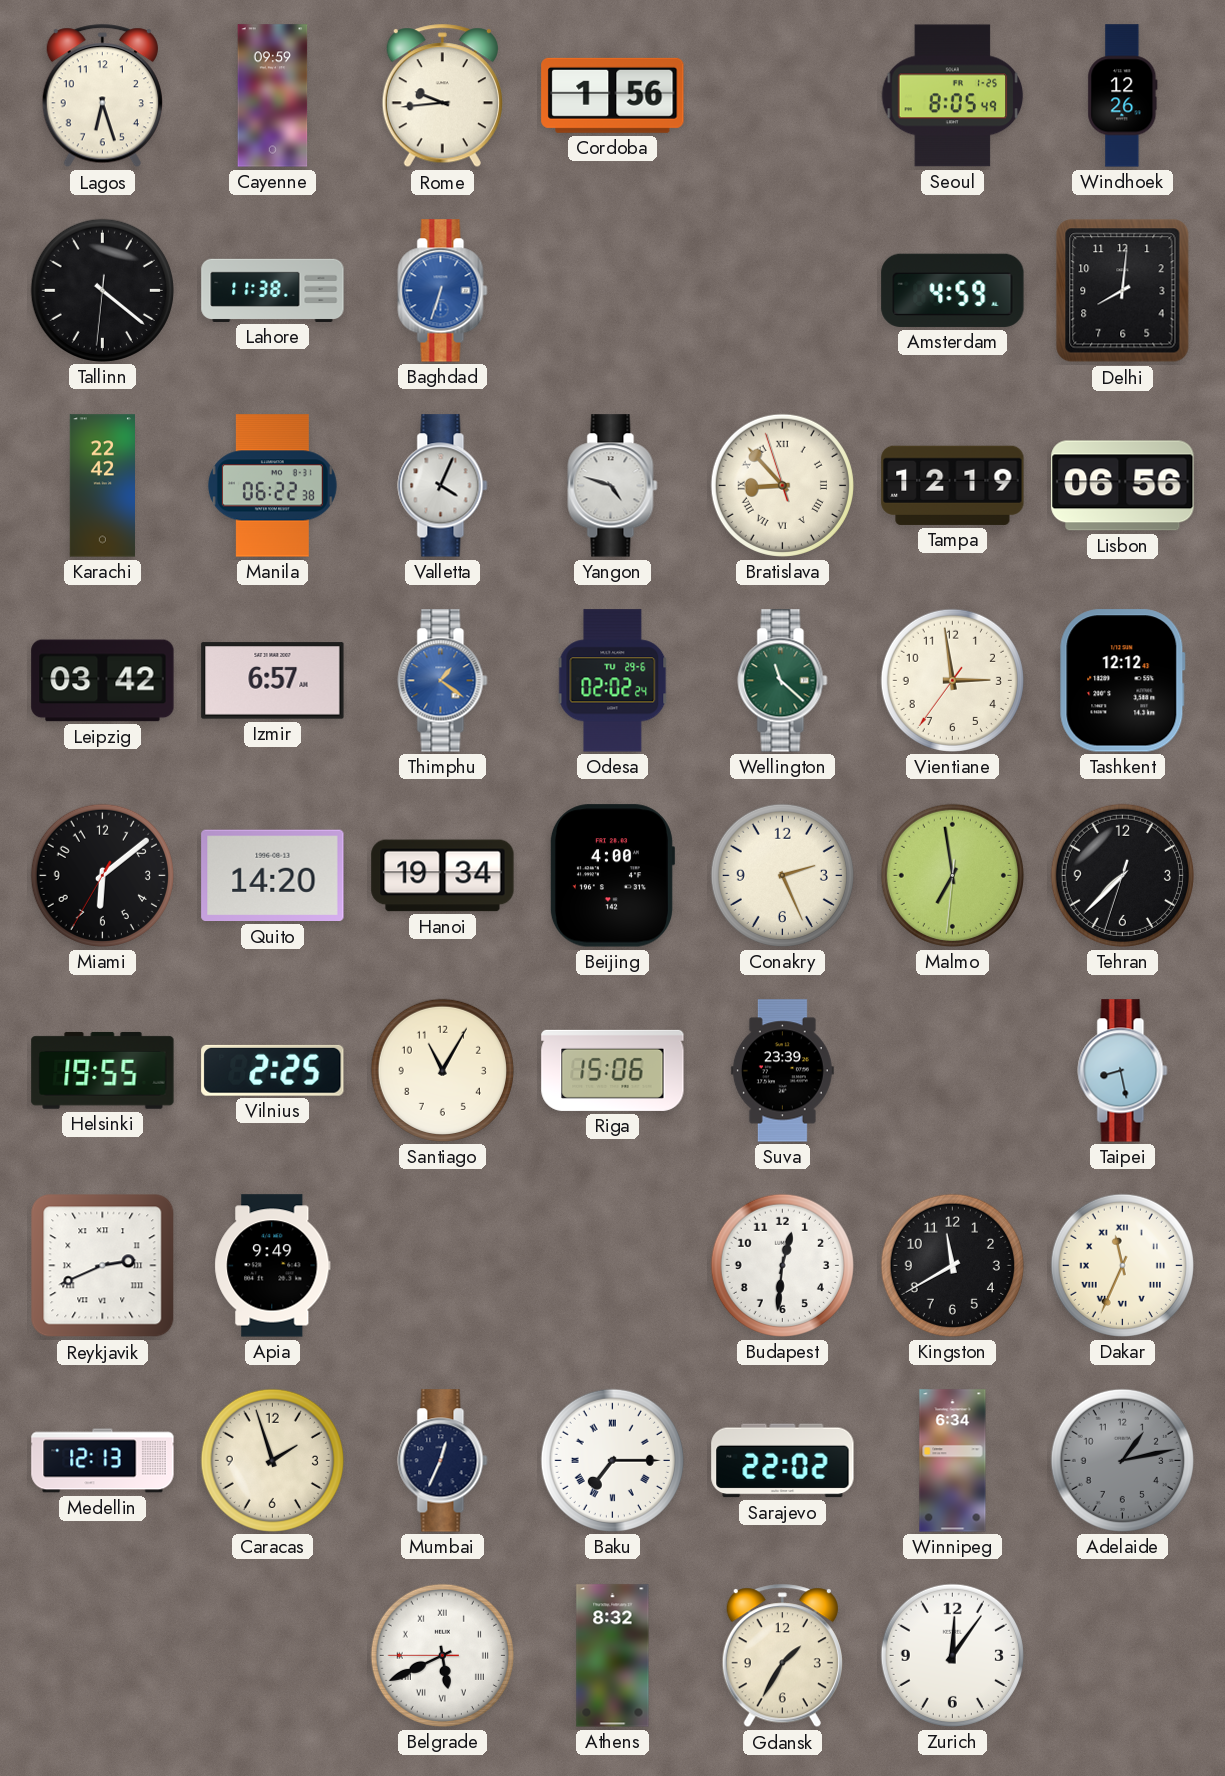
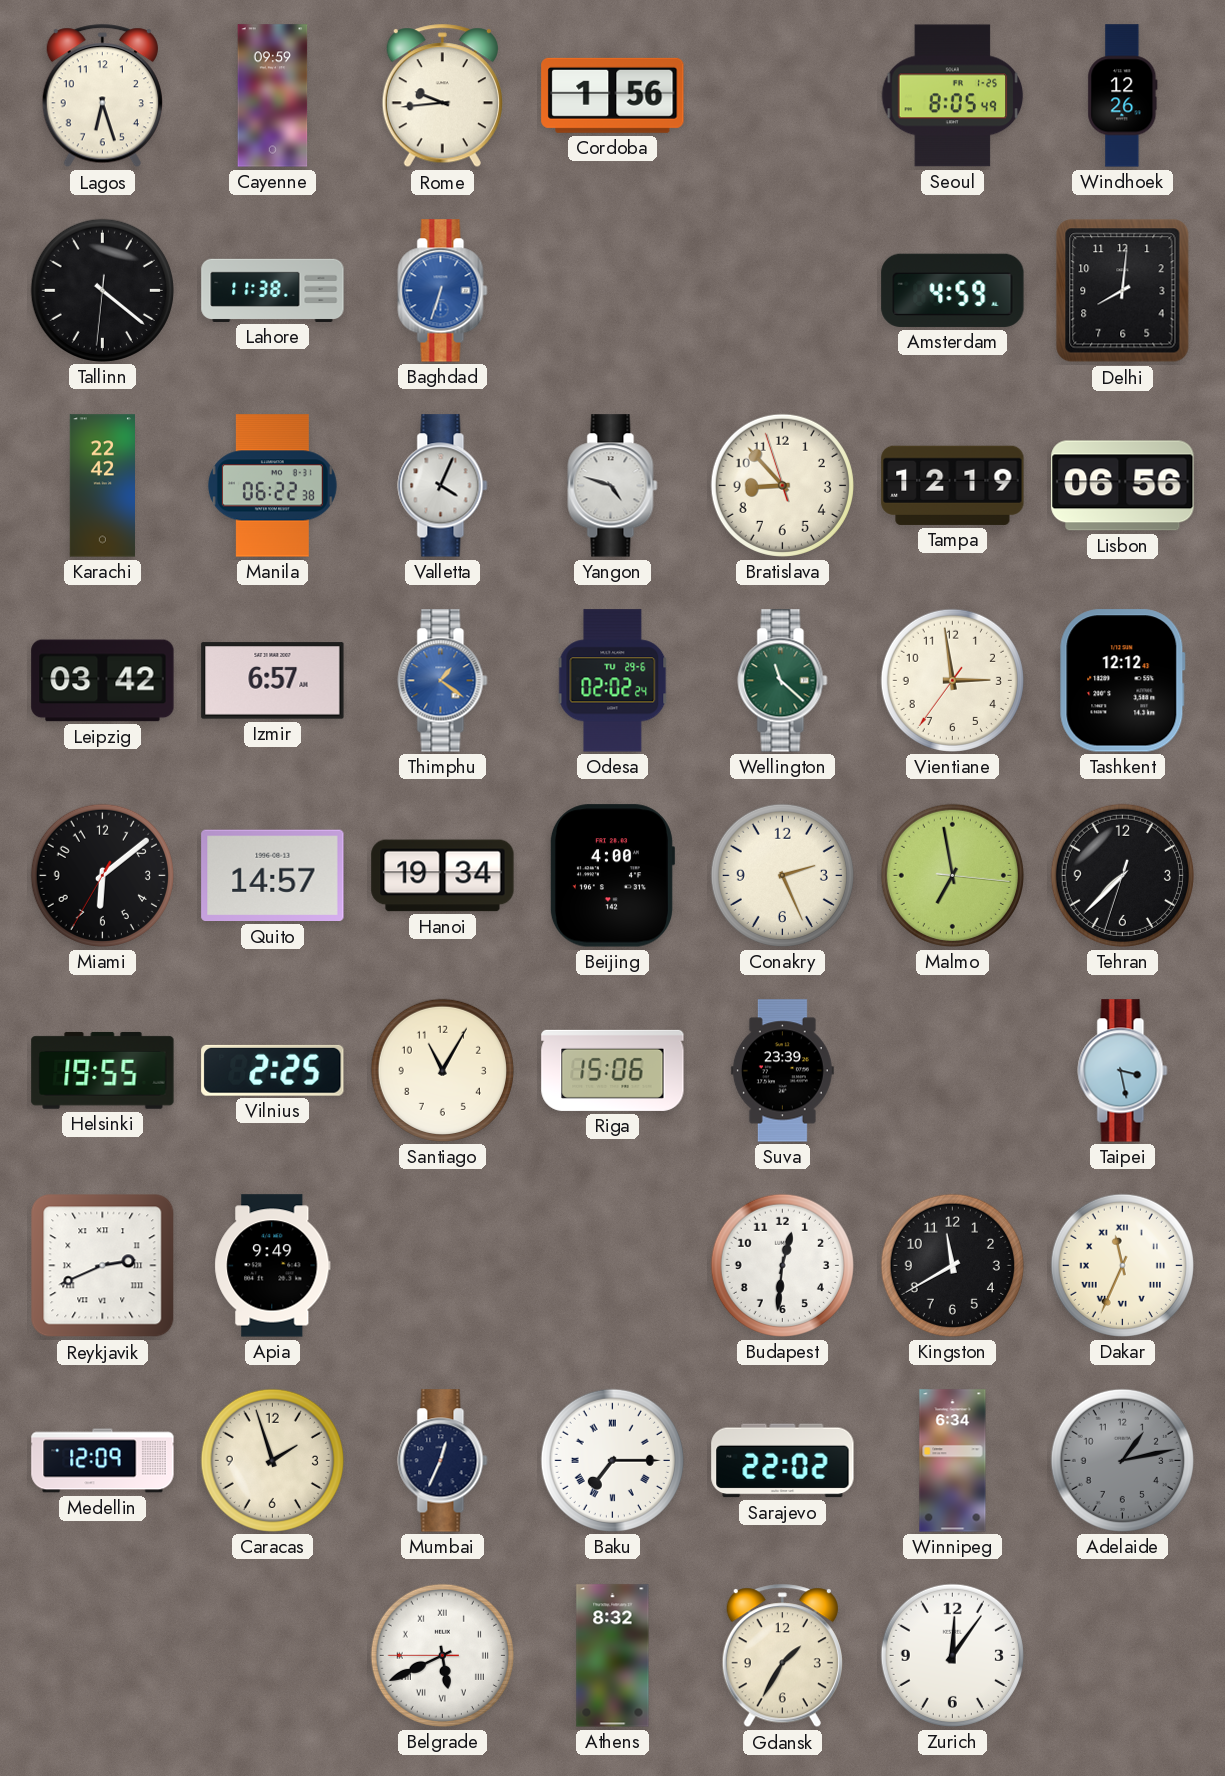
Bratislava numerals: Roman -> Arabic
Quito: 14:20 -> 14:57
Malmo: 6:58:31 -> 6:58:16
Taipei: 8:28 -> 3:28
Medellin: 12:13 -> 12:09
